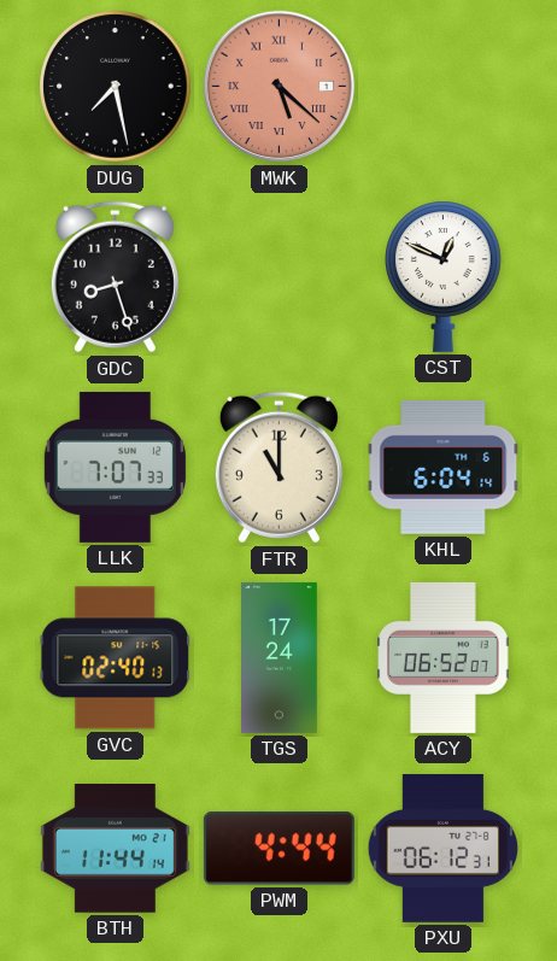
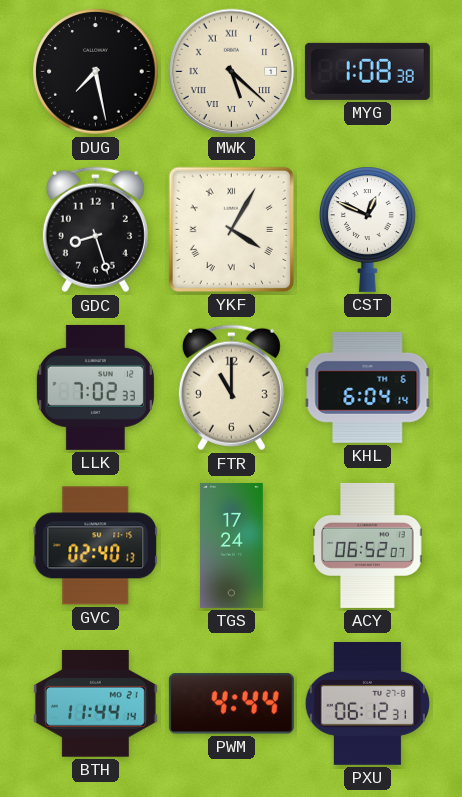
MWK dial: salmon -> cream
MYG: none -> 1:08
YKF: none -> 4:05
LLK: 7:07 -> 7:02
